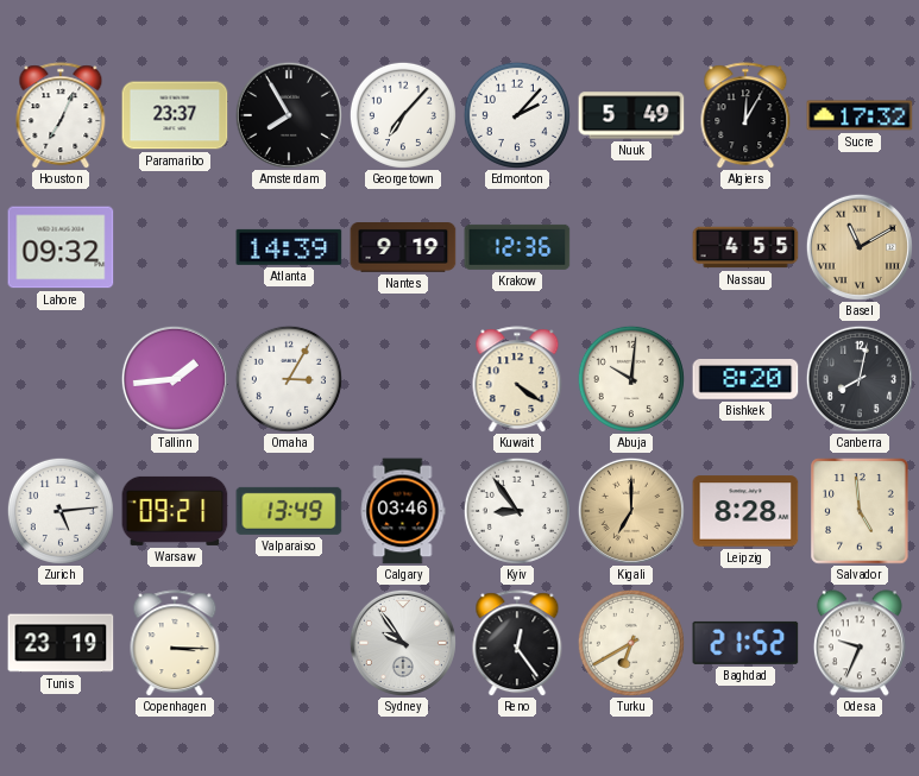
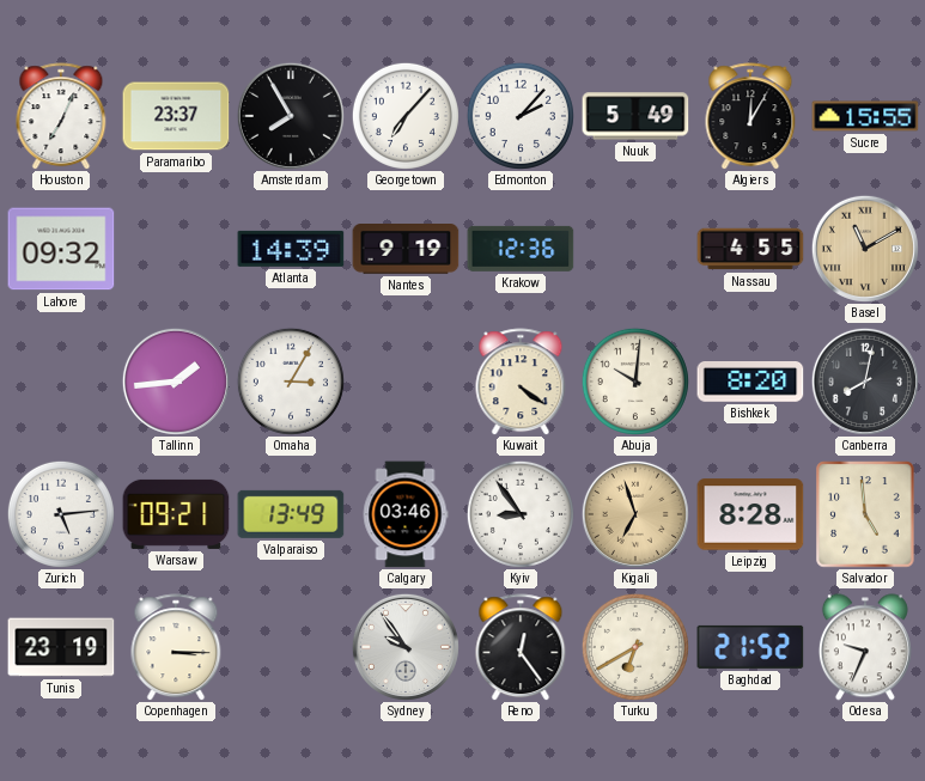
Sucre: 17:32 -> 15:55
Kigali: 7:00 -> 6:57
